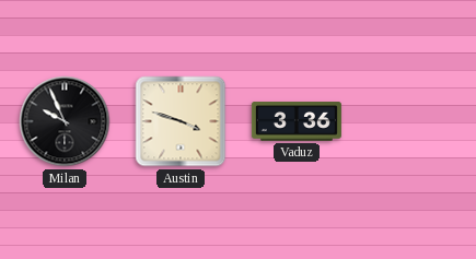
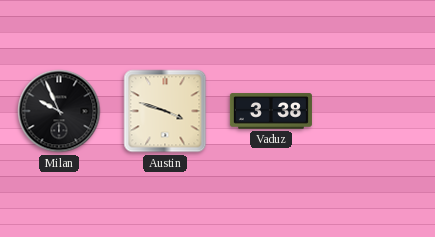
Vaduz: 3:36 -> 3:38
